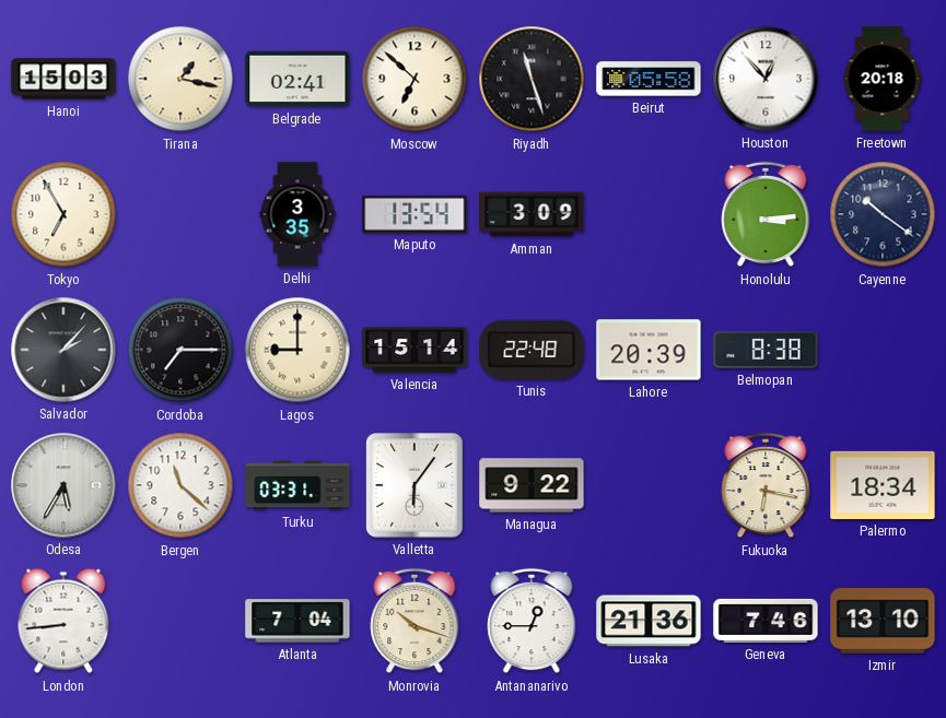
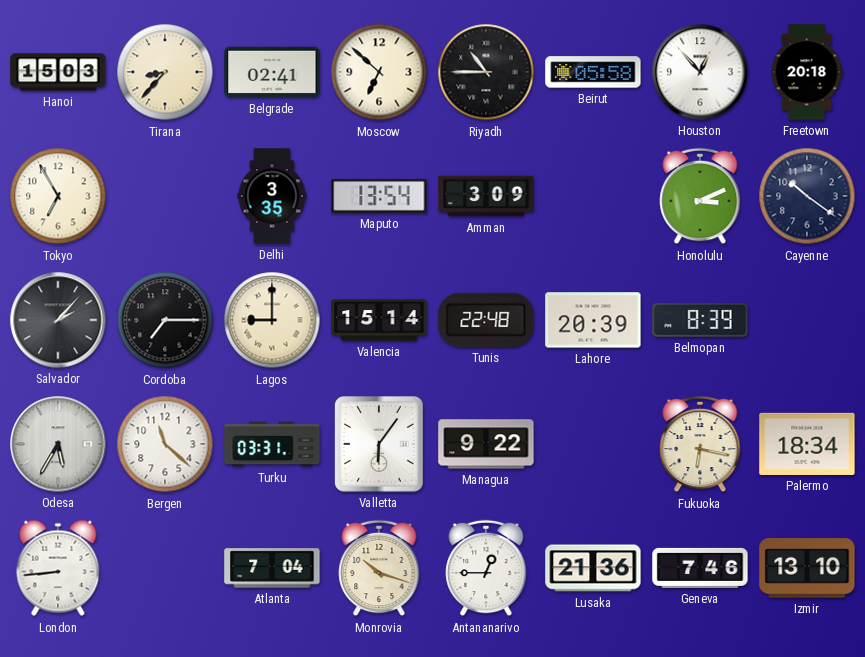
Tirana: 1:17 -> 8:37
Riyadh: 11:27 -> 10:45
Honolulu: 3:14 -> 3:11
Belmopan: 8:38 -> 8:39
